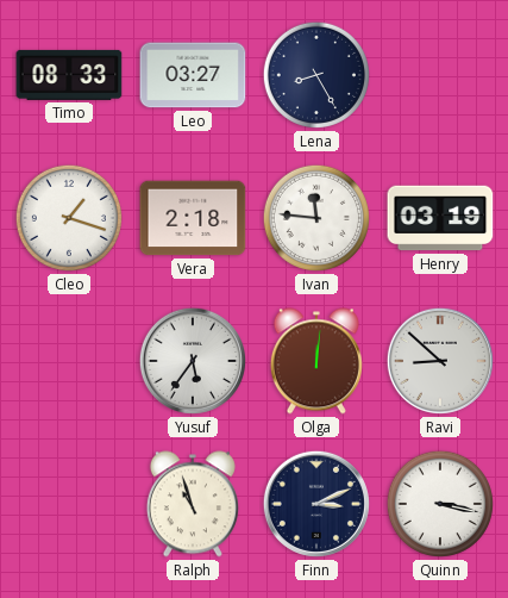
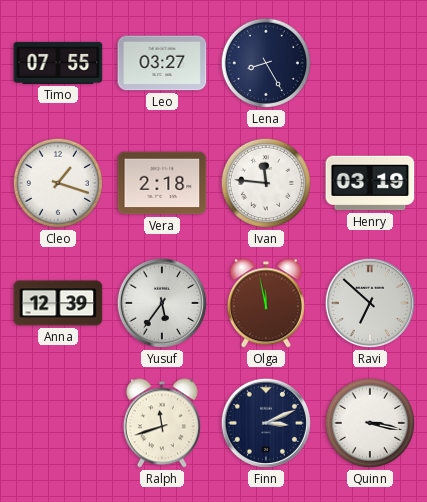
Timo: 08:33 -> 07:55
Anna: none -> 12:39
Olga: 12:01 -> 11:58
Ravi: 8:52 -> 6:52
Ralph: 10:57 -> 11:42
